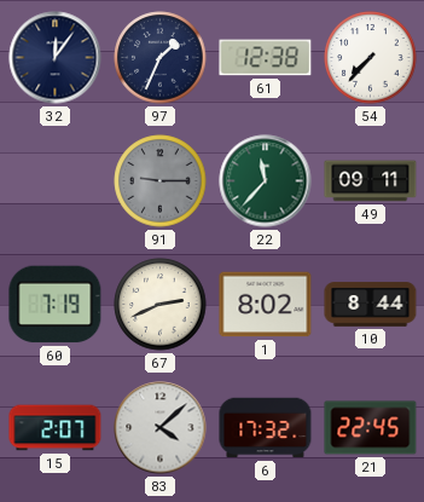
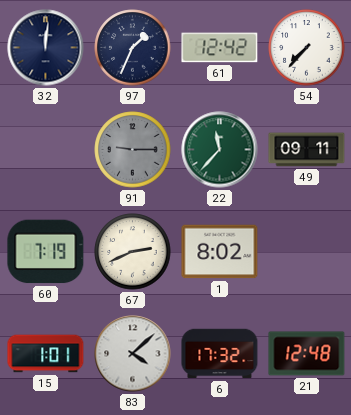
32: 12:06 -> 12:01
61: 12:38 -> 12:42
10: 8:44 -> none
15: 2:07 -> 1:01
21: 22:45 -> 12:48
